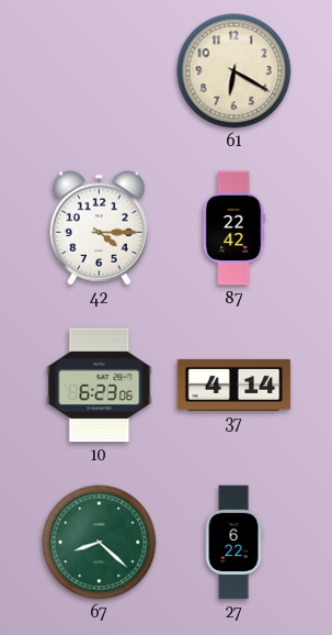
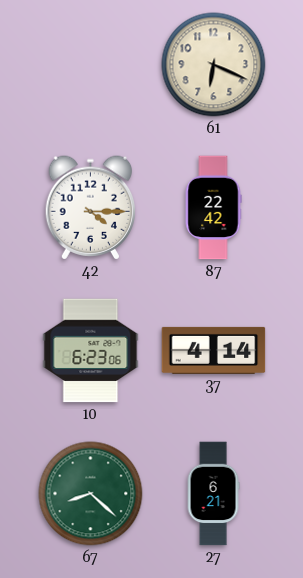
61: 6:20 -> 6:19
27: 6:22 -> 6:21
